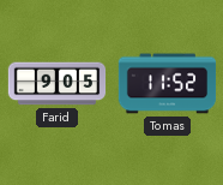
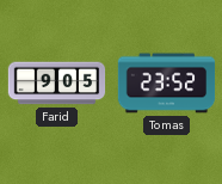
Tomas: 11:52 -> 23:52
